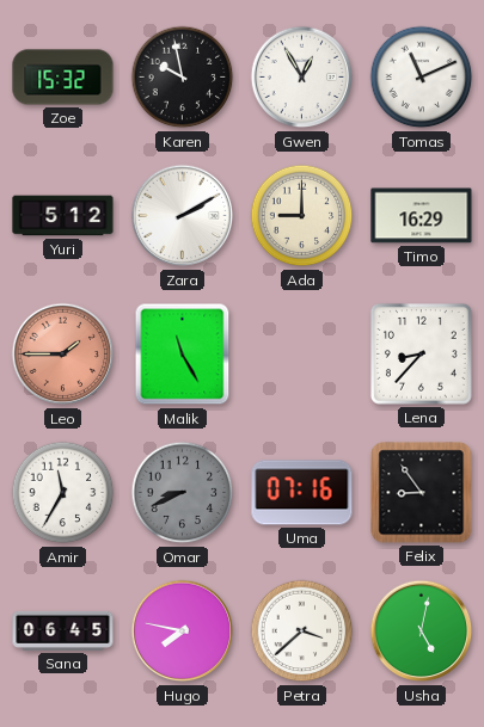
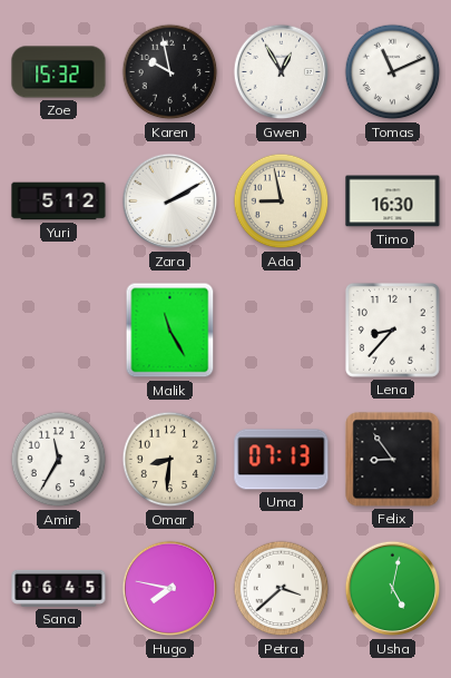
Ada: 9:00 -> 8:58
Timo: 16:29 -> 16:30
Leo: 1:45 -> none
Omar: 8:41 -> 8:31
Omar dial: grey -> cream
Uma: 07:16 -> 07:13
